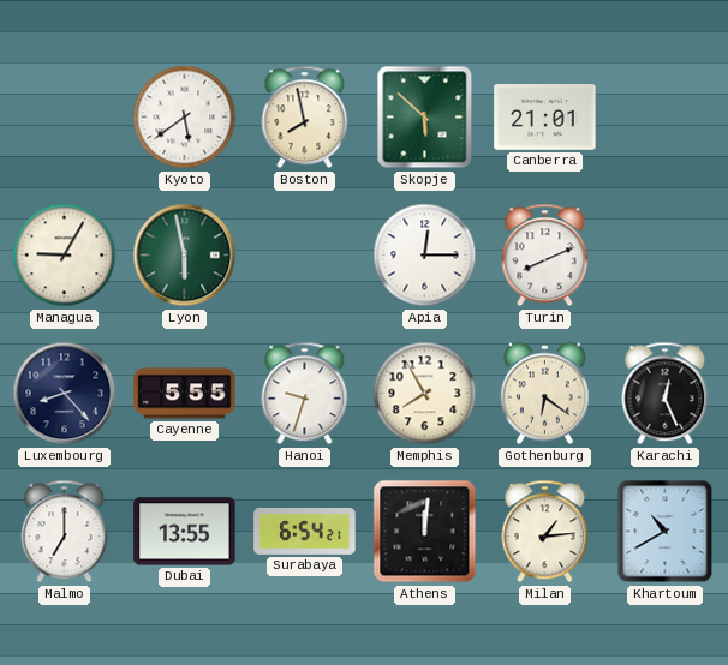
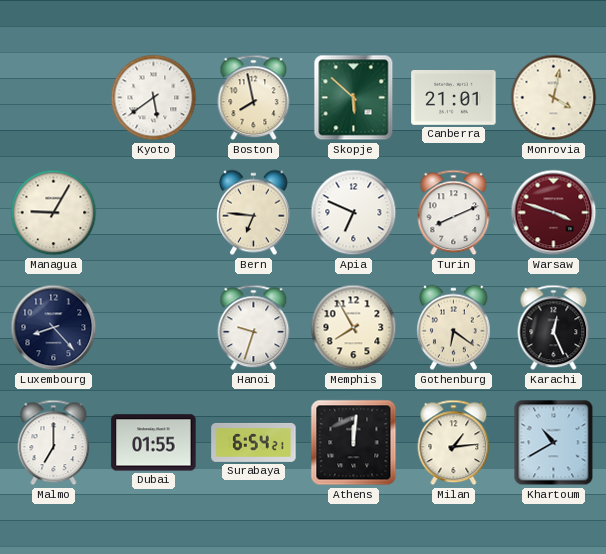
Monrovia: none -> 4:02
Lyon: 5:58 -> none
Bern: none -> 6:46
Apia: 12:15 -> 6:49
Warsaw: none -> 3:48
Cayenne: 5:55 -> none
Dubai: 13:55 -> 01:55
